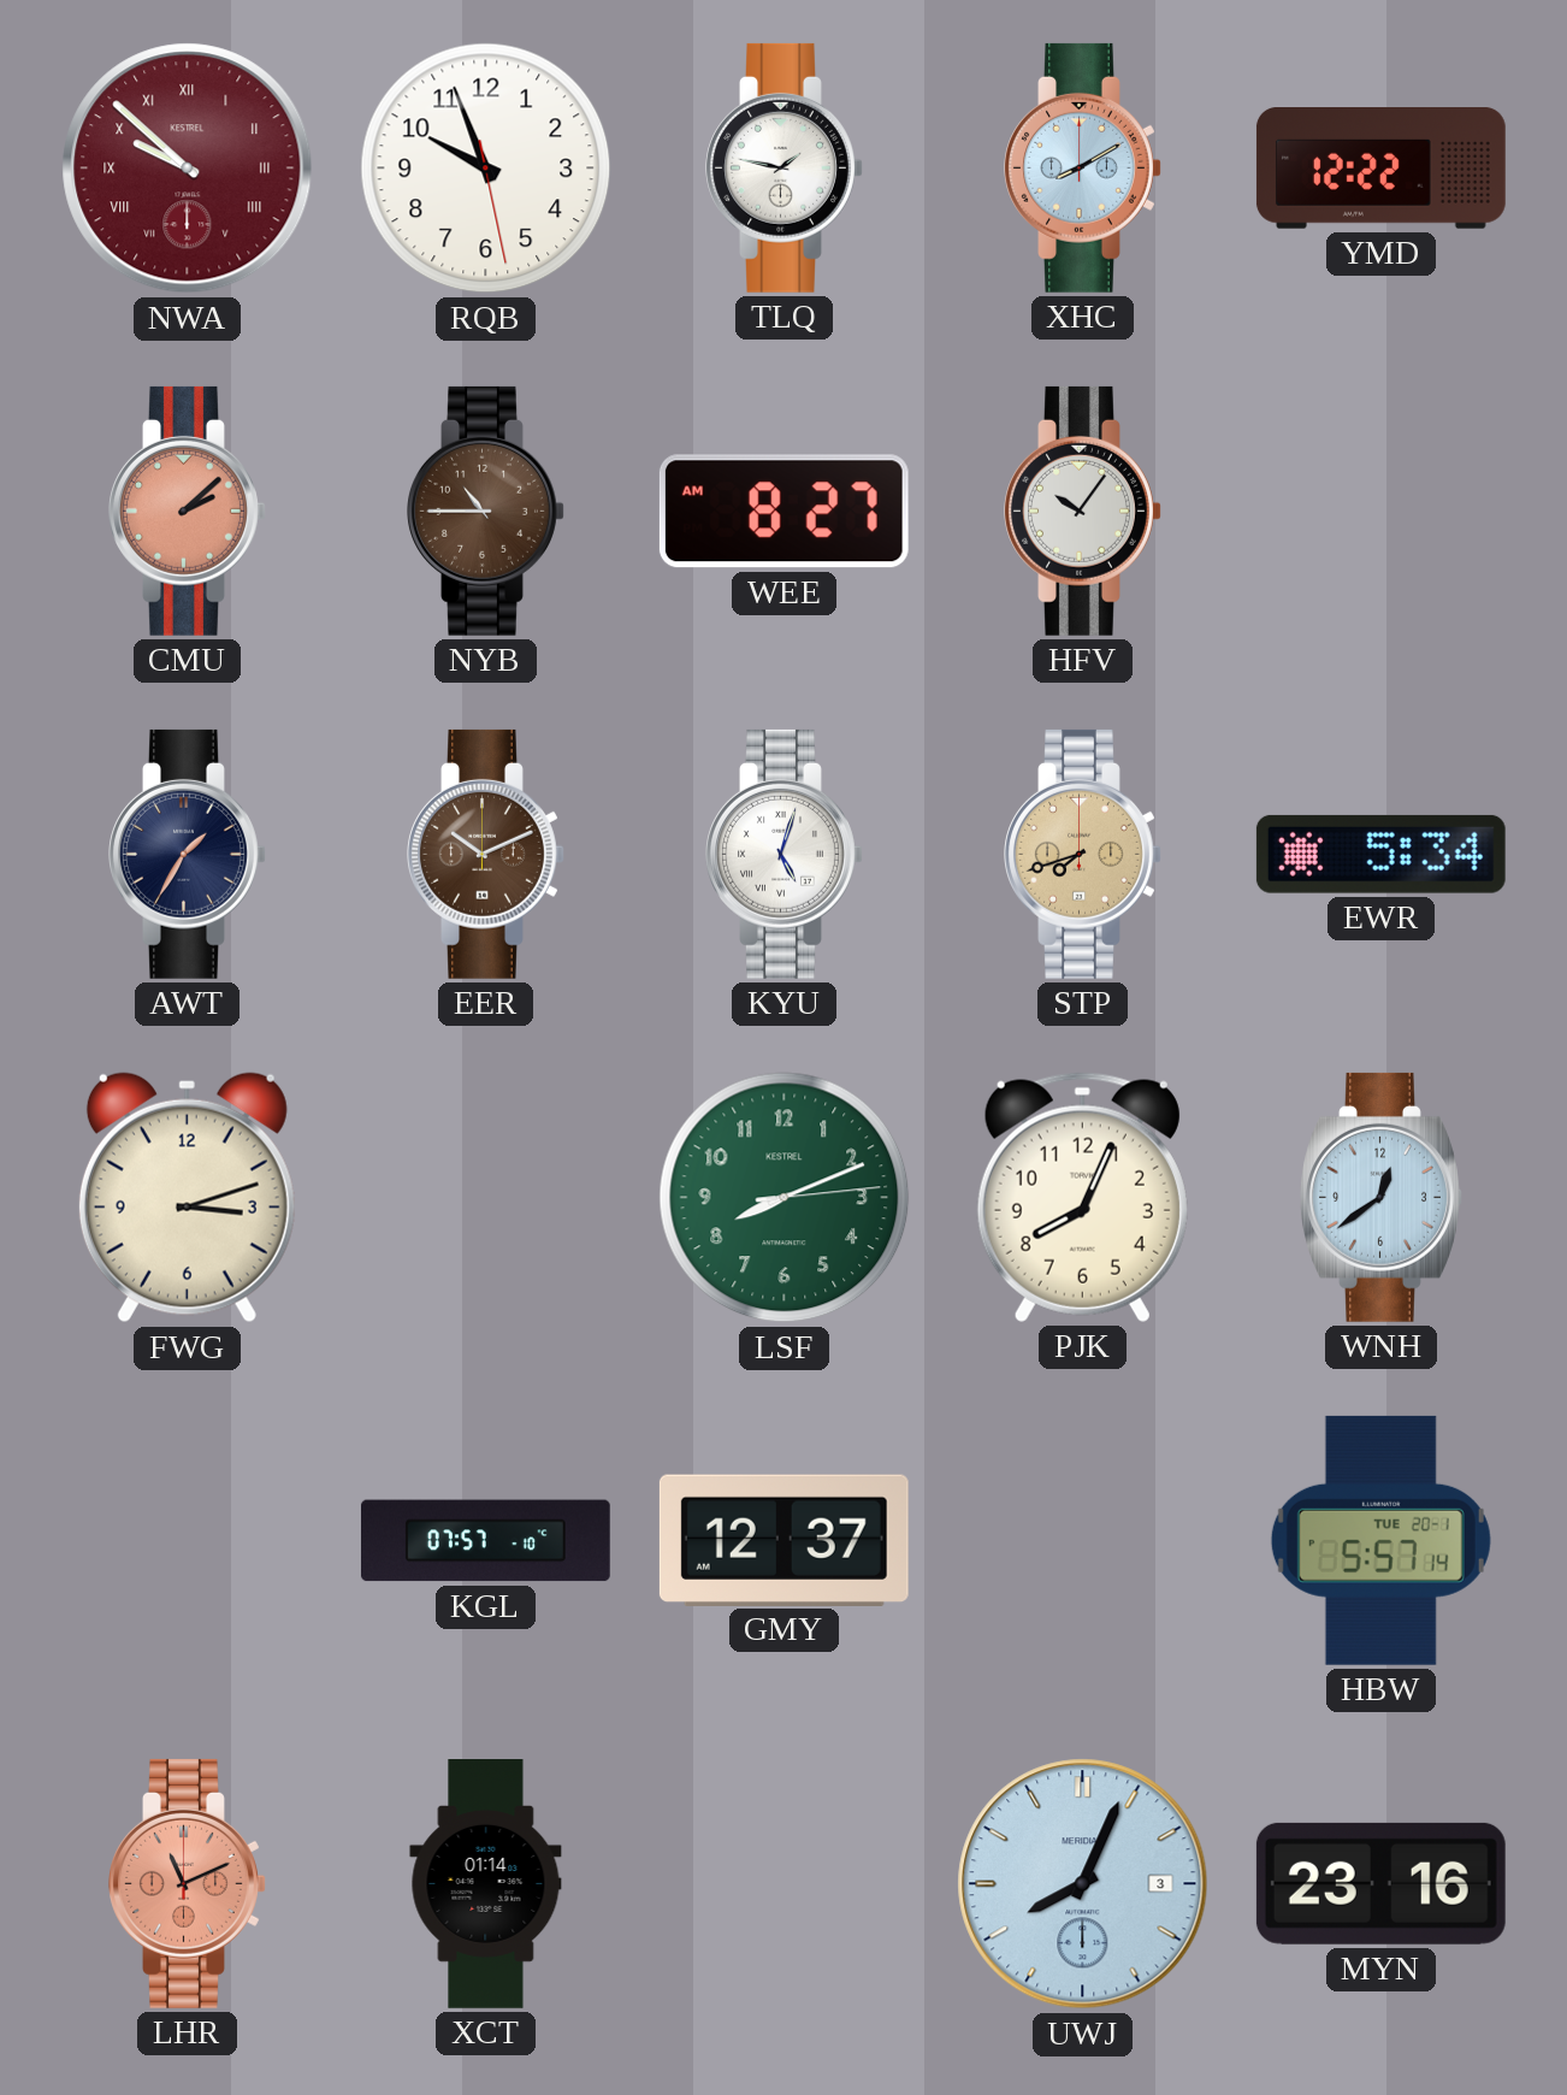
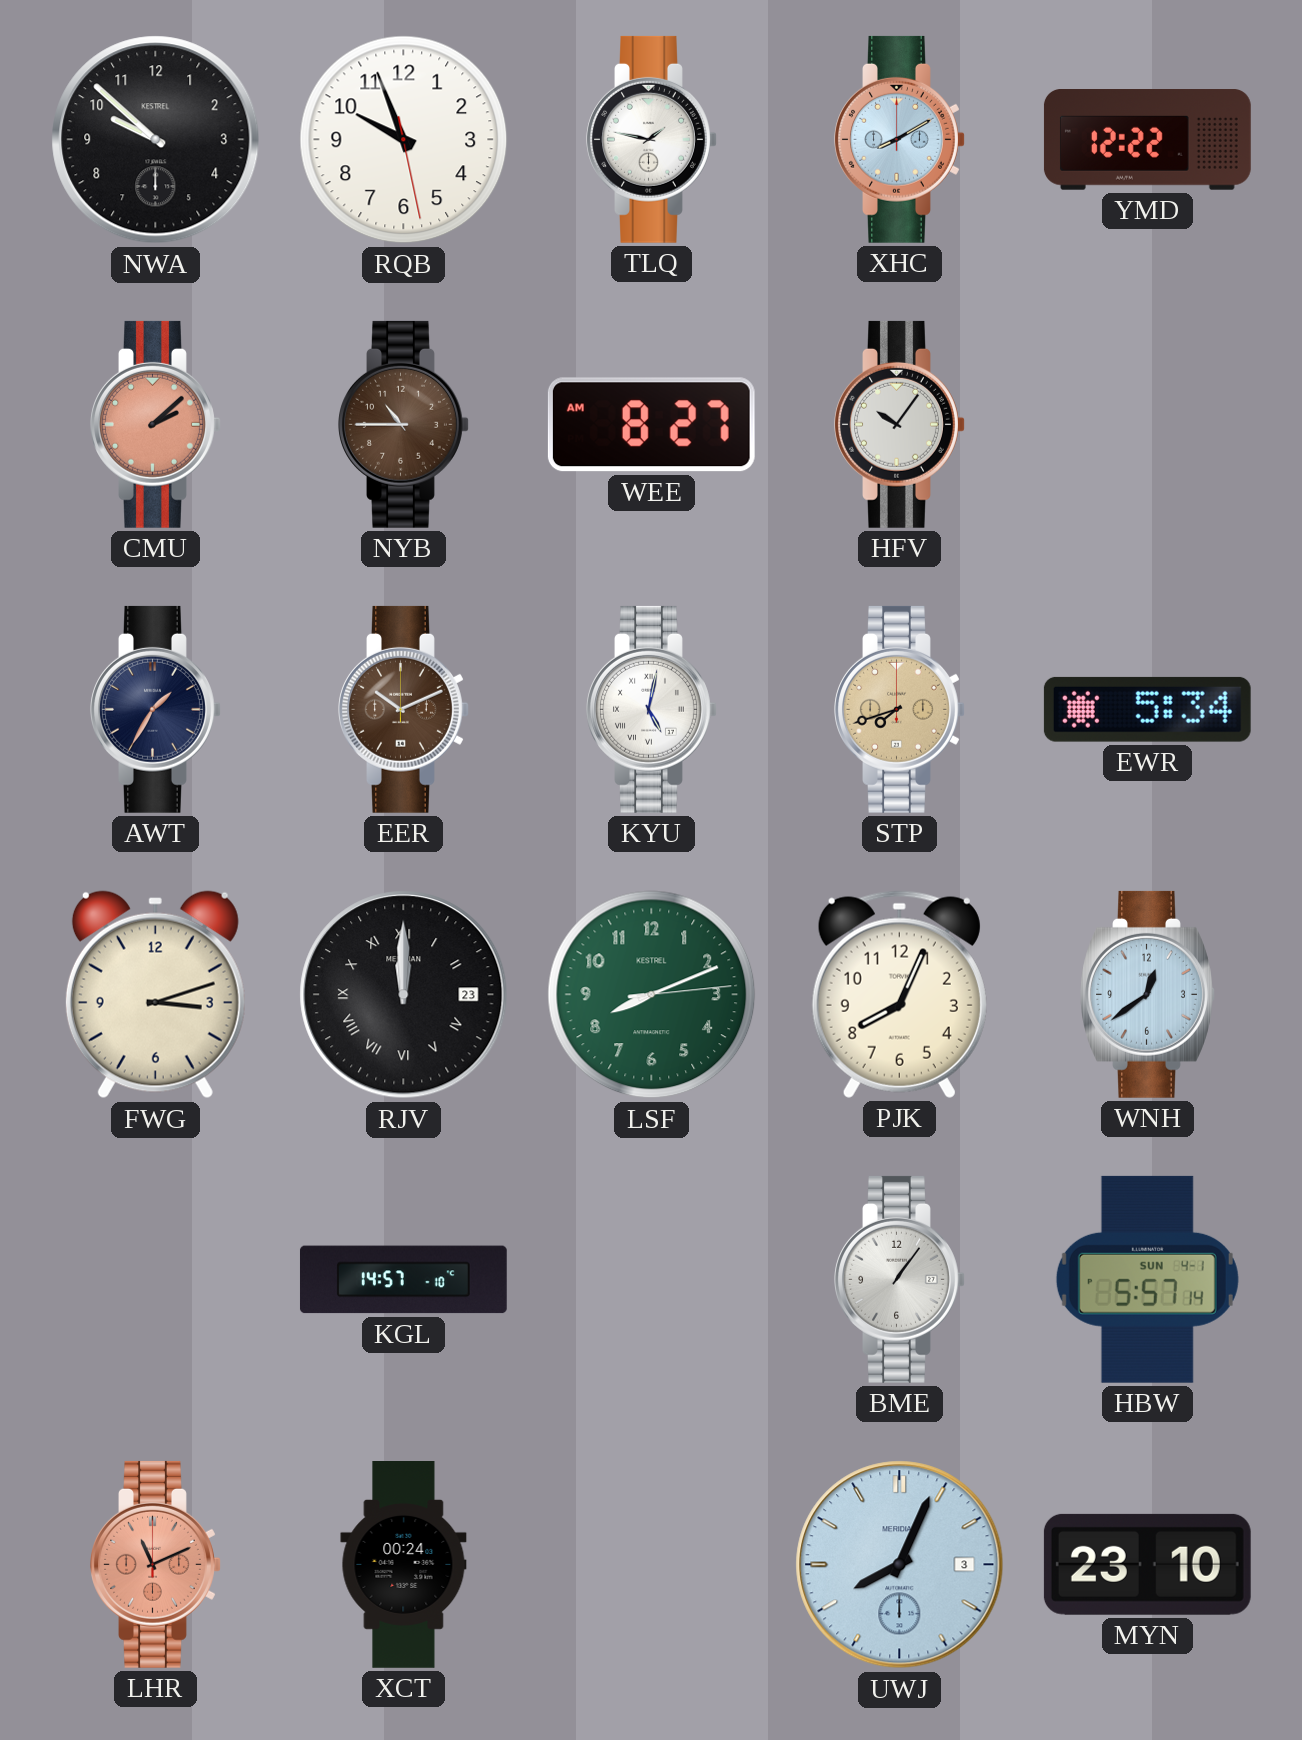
NWA dial: burgundy -> black
NWA numerals: Roman -> Arabic
KYU: 5:03 -> 5:02
RJV: none -> 12:00
KGL: 07:57 -> 14:57
GMY: 12:37 -> none
BME: none -> 1:06
HBW date: TUE 20-1 -> SUN 4-1
XCT: 01:14 -> 00:24
MYN: 23:16 -> 23:10
